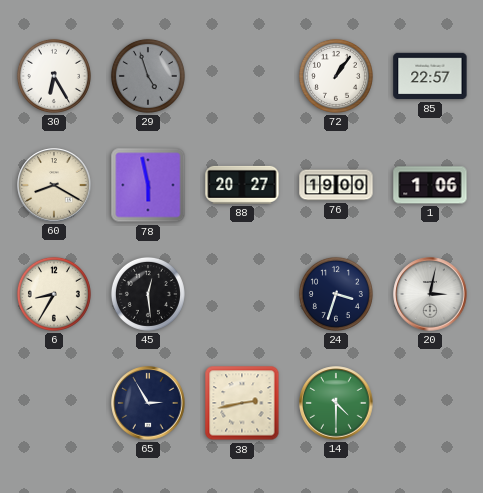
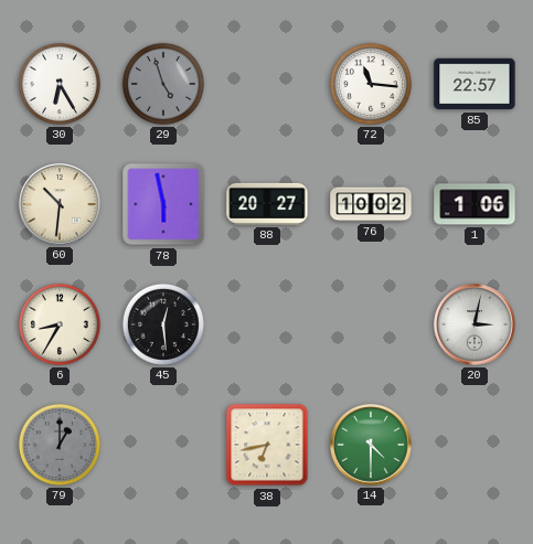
72: 1:06 -> 11:16
60: 8:20 -> 10:31
76: 19:00 -> 10:02
24: 3:33 -> none
79: none -> 1:00
65: 2:55 -> none
38: 2:43 -> 6:43
